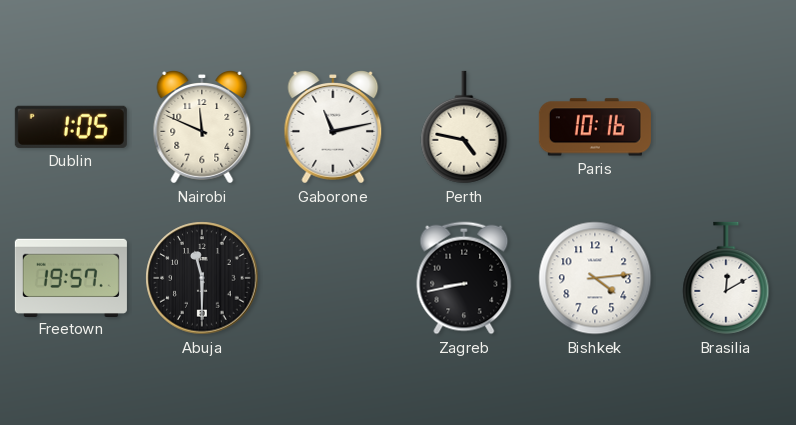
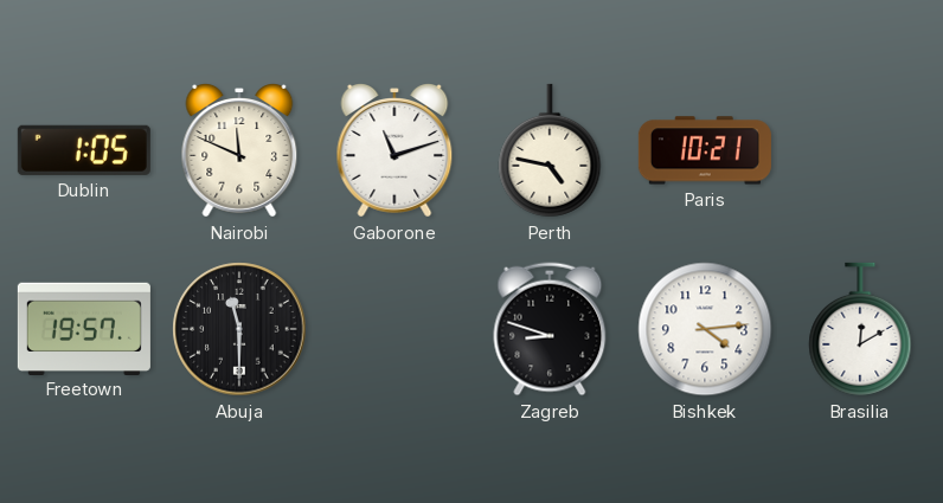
Gaborone: 11:13 -> 11:12
Paris: 10:16 -> 10:21
Zagreb: 8:43 -> 8:48
